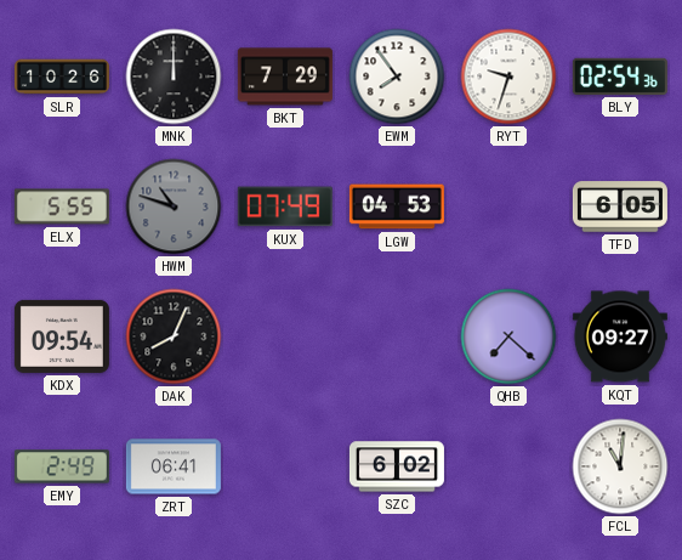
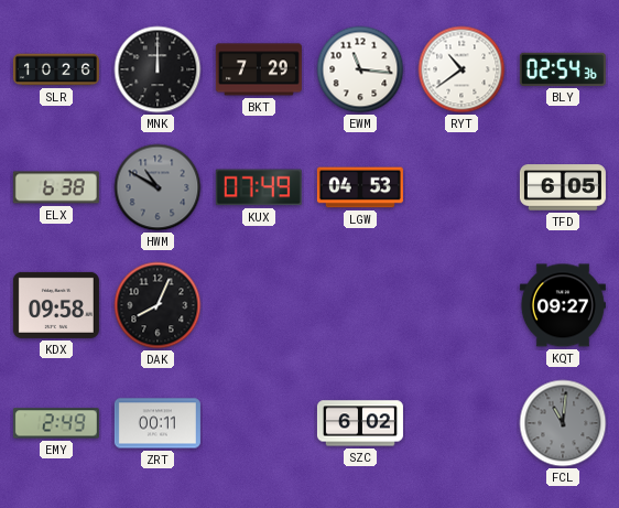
EWM: 7:54 -> 11:16
RYT: 9:33 -> 10:39
ELX: 5:55 -> 6:38
HWM: 10:48 -> 10:50
KDX: 09:54 -> 09:58
QHB: 7:22 -> none
ZRT: 06:41 -> 00:11
FCL dial: white -> grey
